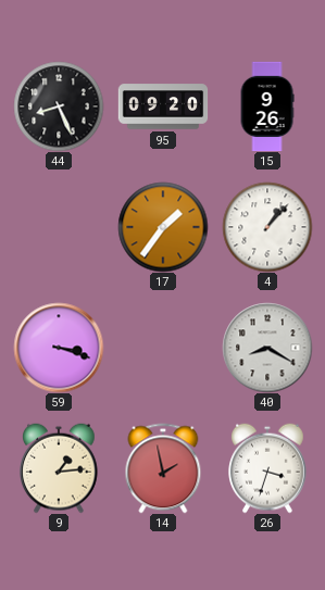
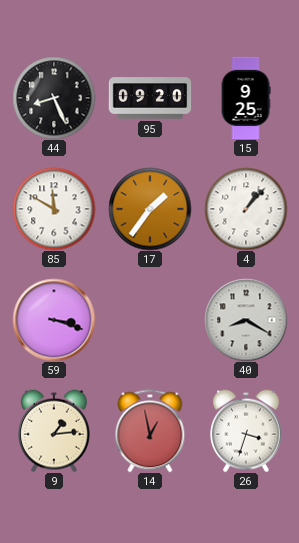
15: 9:26 -> 9:25
85: none -> 11:50
14: 1:58 -> 12:58
